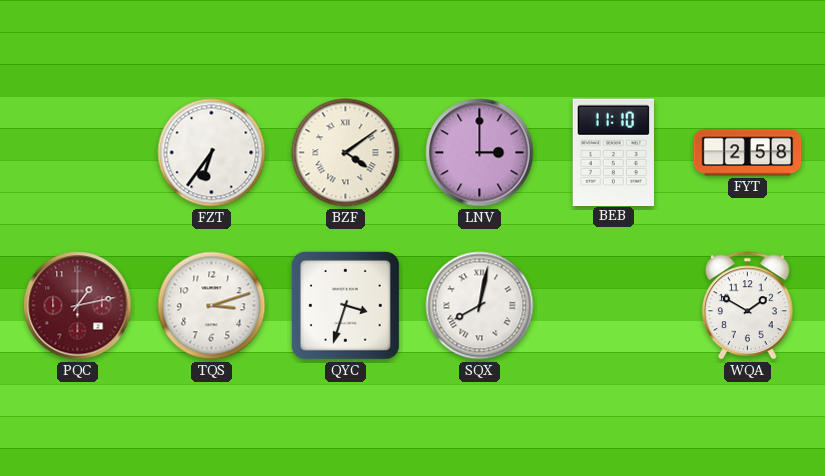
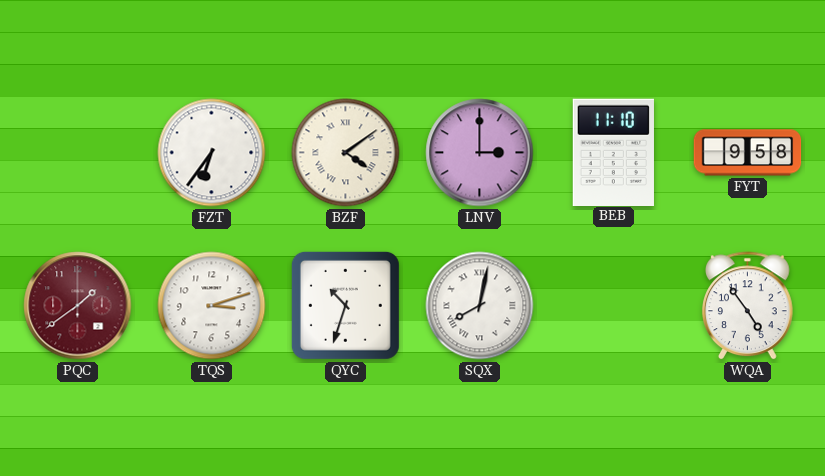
FYT: 2:58 -> 9:58
PQC: 1:13 -> 1:39
QYC: 3:33 -> 10:33
WQA: 1:50 -> 4:54
